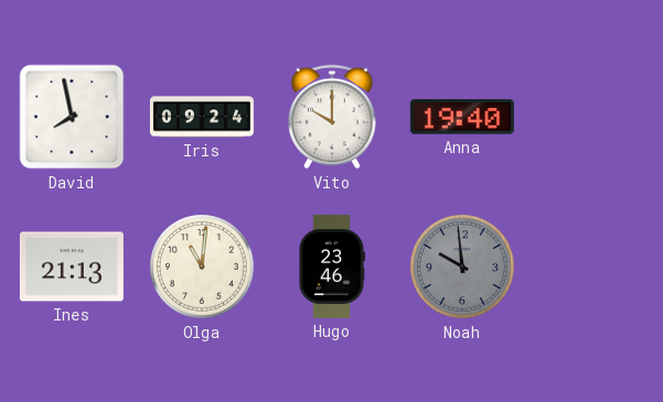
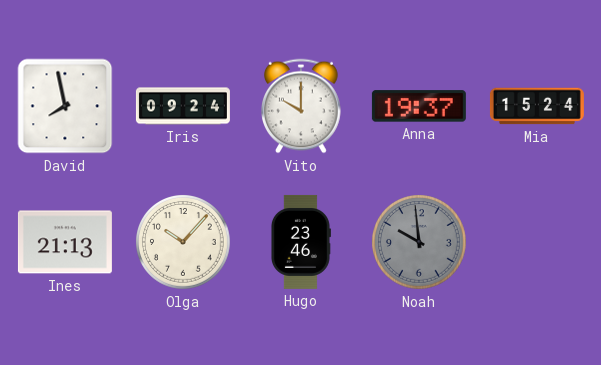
Anna: 19:40 -> 19:37
Mia: none -> 15:24
Olga: 11:01 -> 10:07
